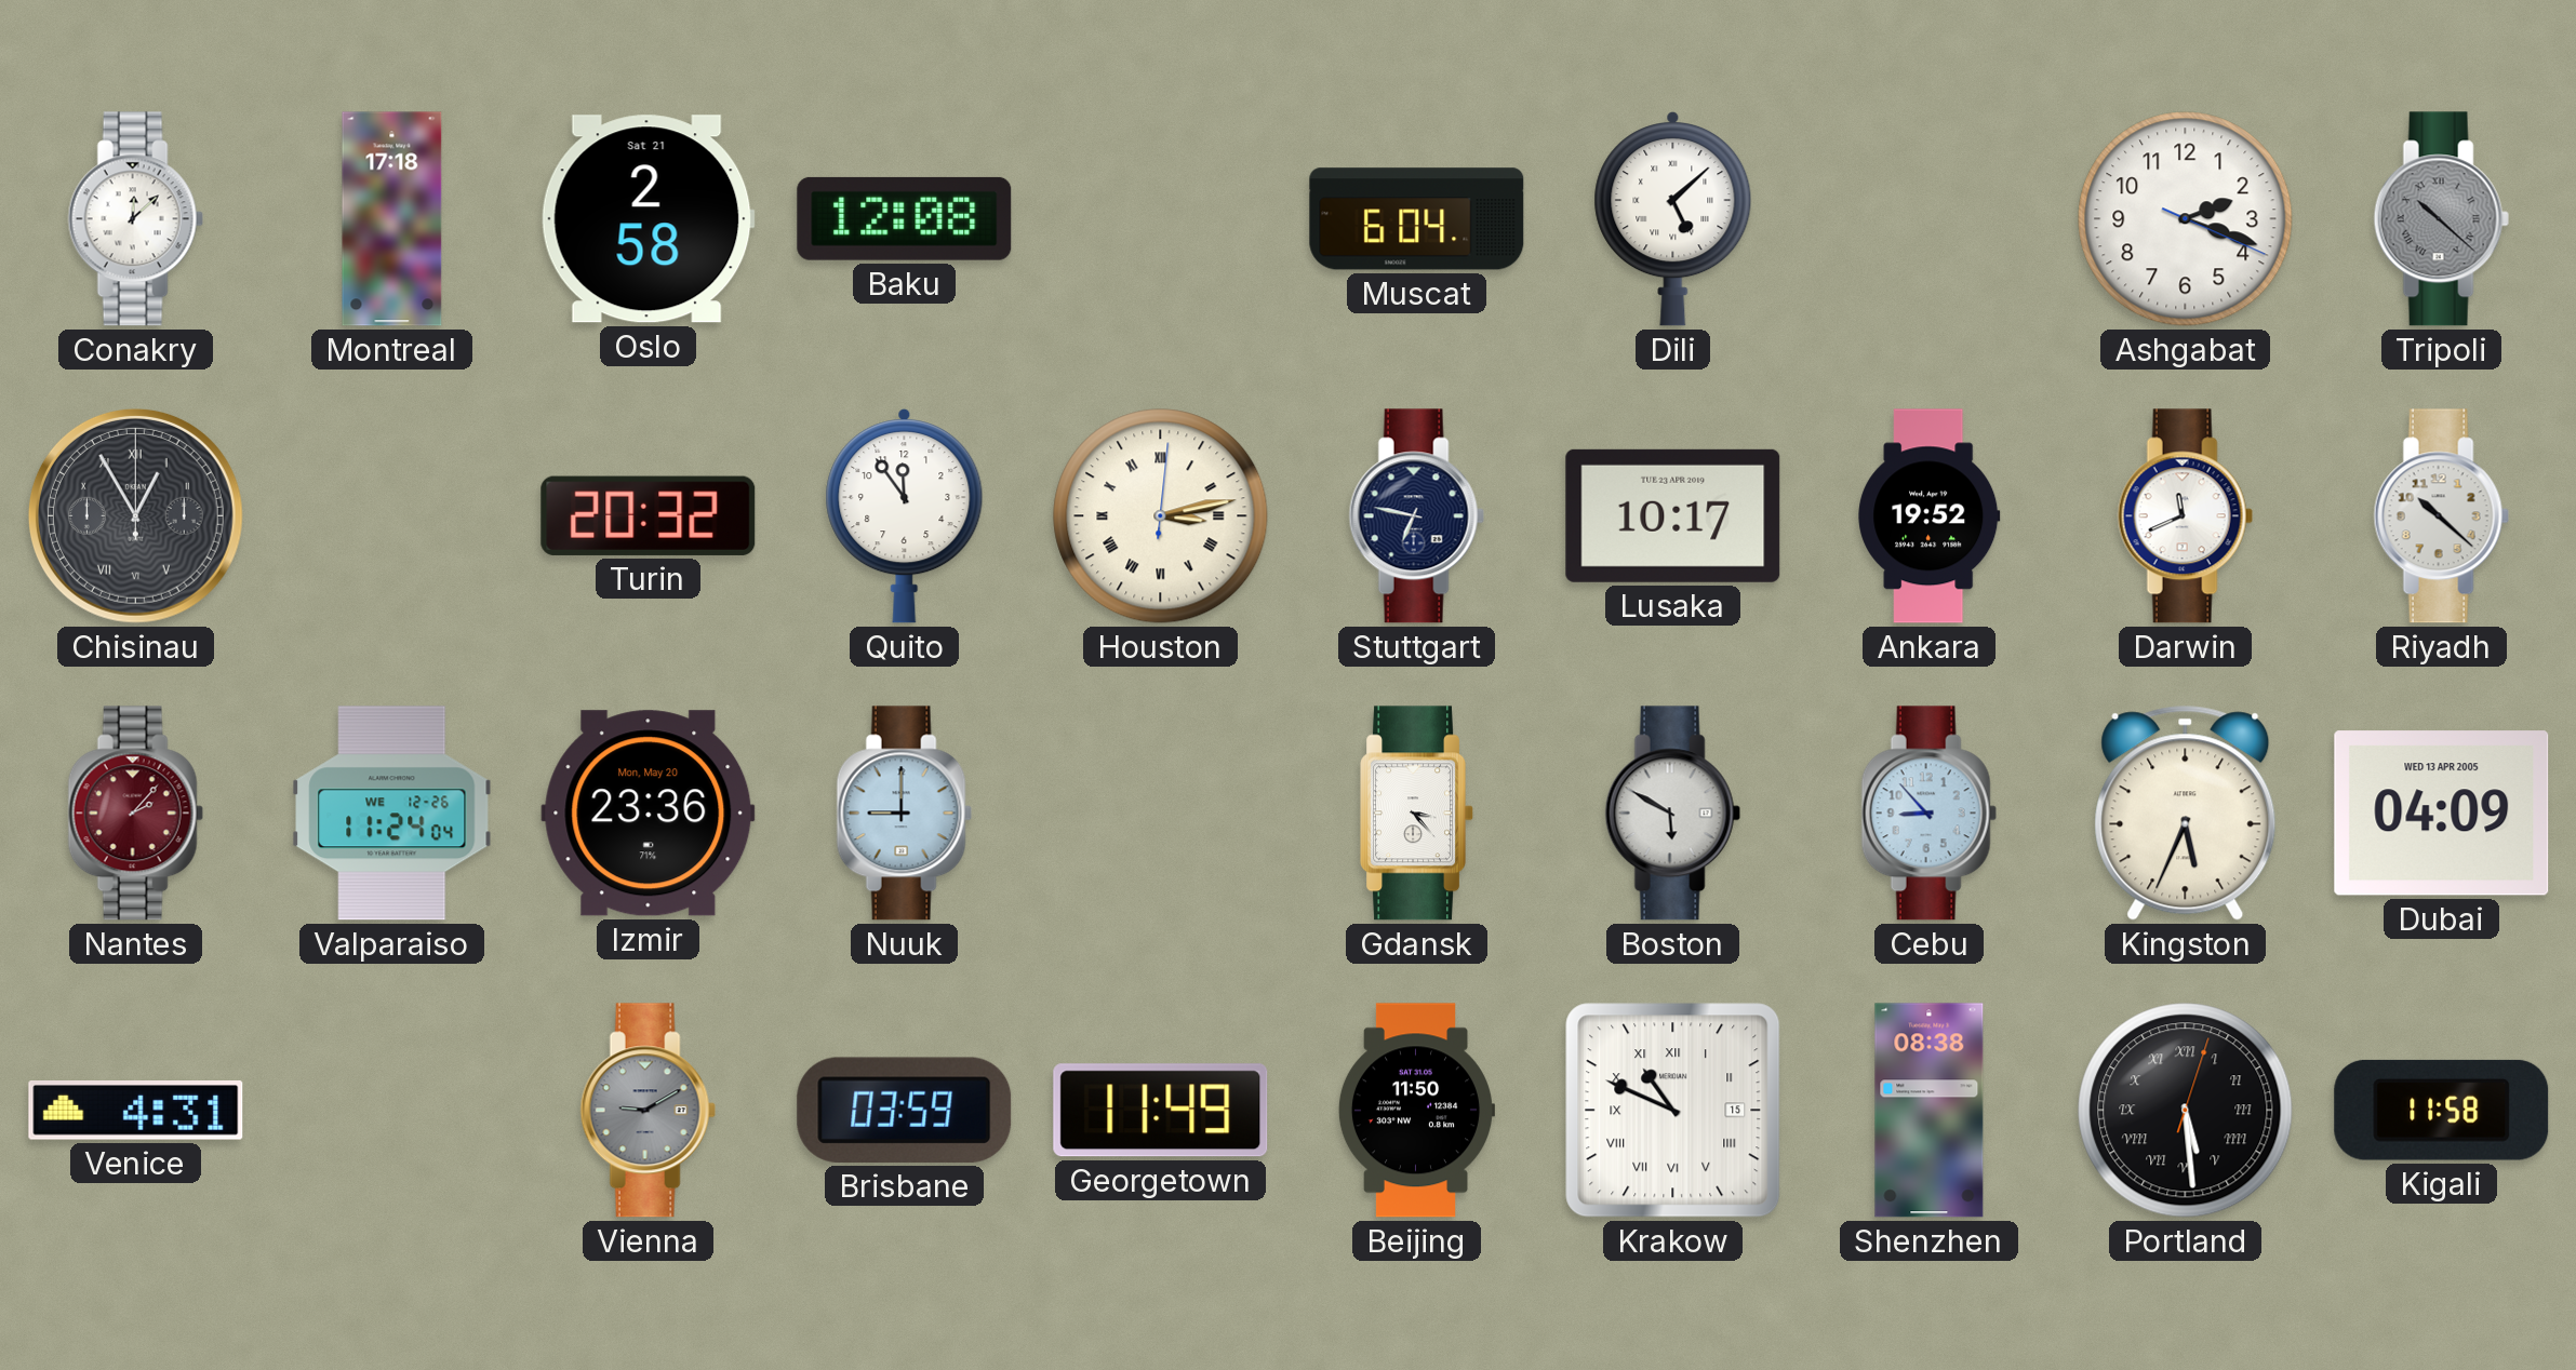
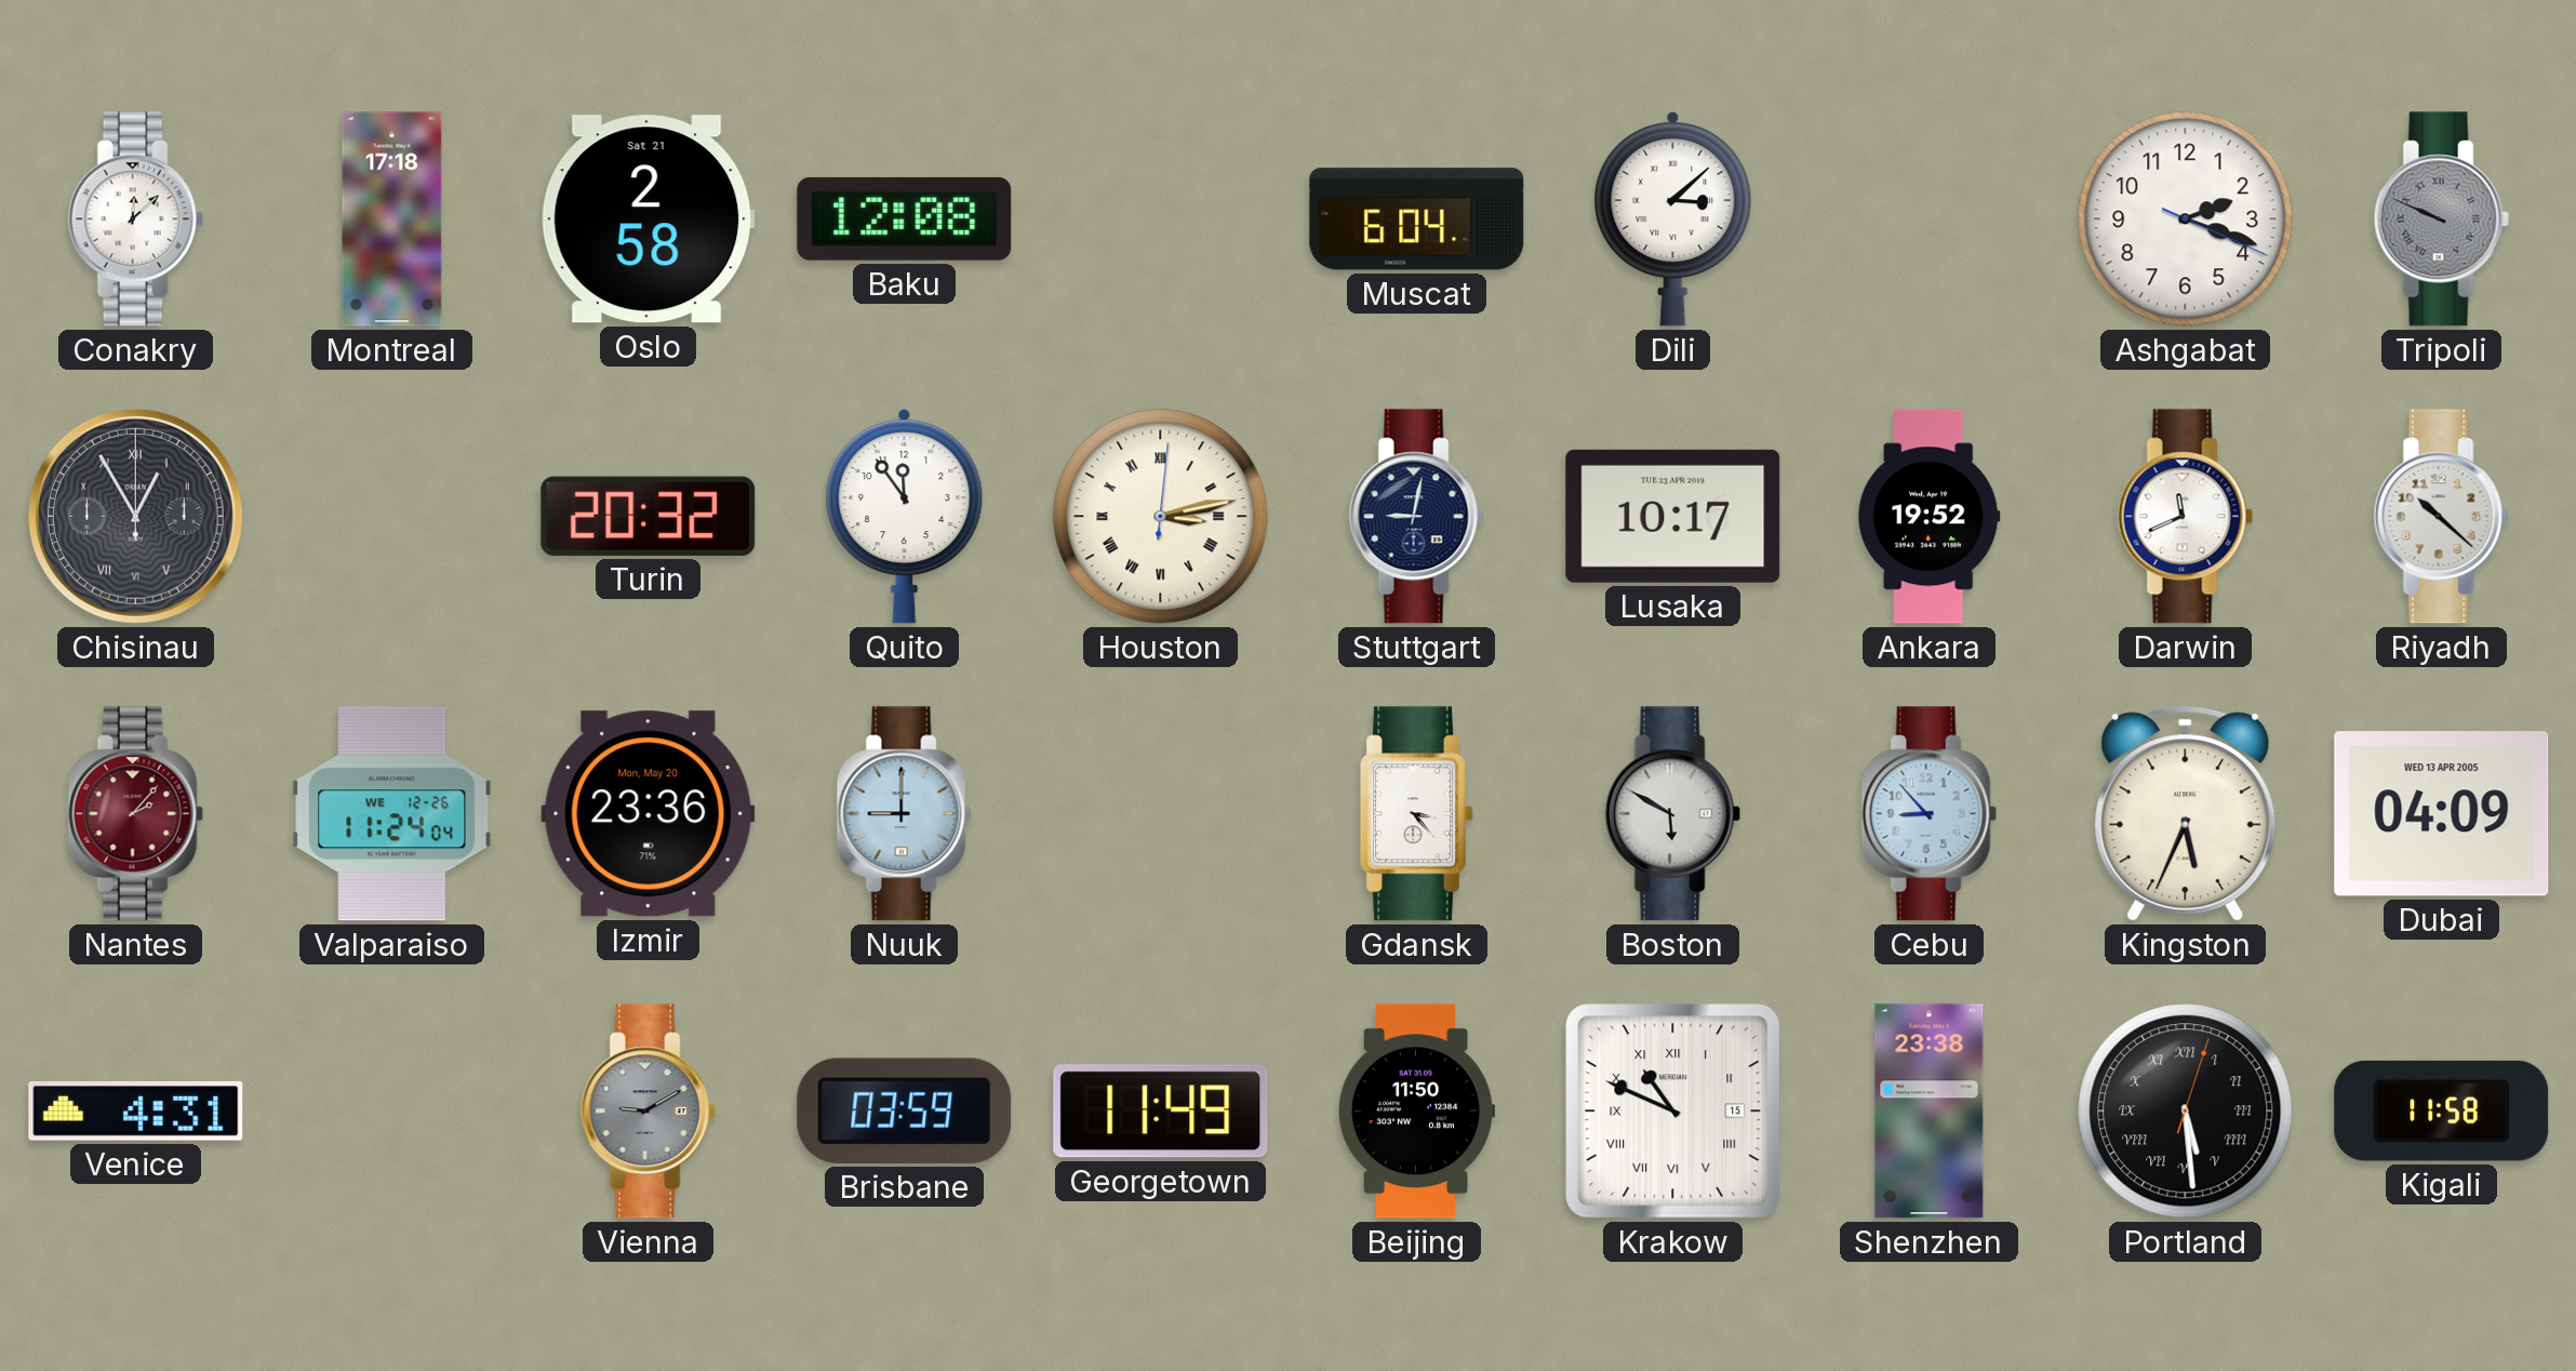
Dili: 5:08 -> 3:08
Tripoli: 10:22 -> 9:49
Stuttgart: 6:47 -> 9:02
Shenzhen: 08:38 -> 23:38
